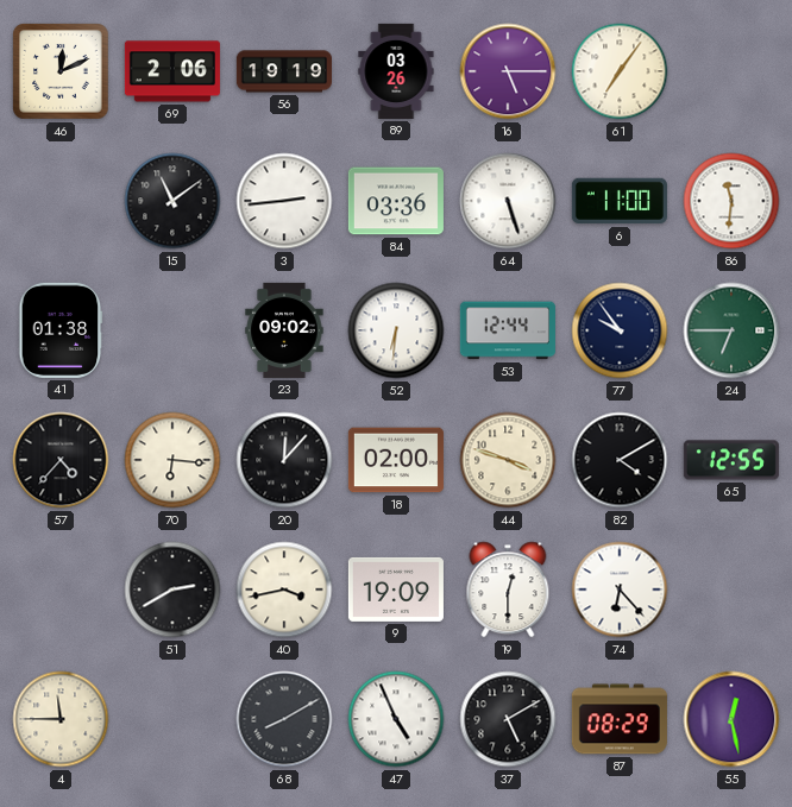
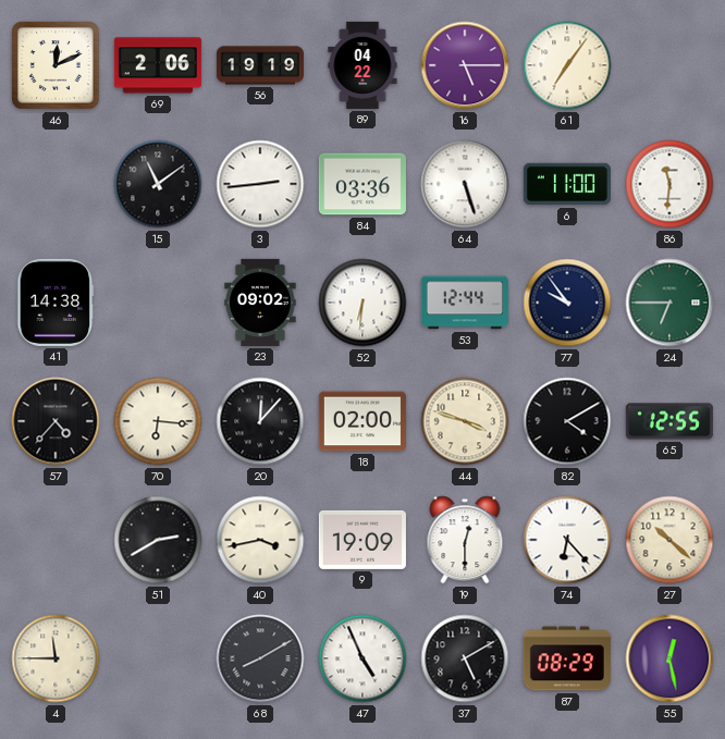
89: 03:26 -> 04:22
41: 01:38 -> 14:38
27: none -> 10:22
